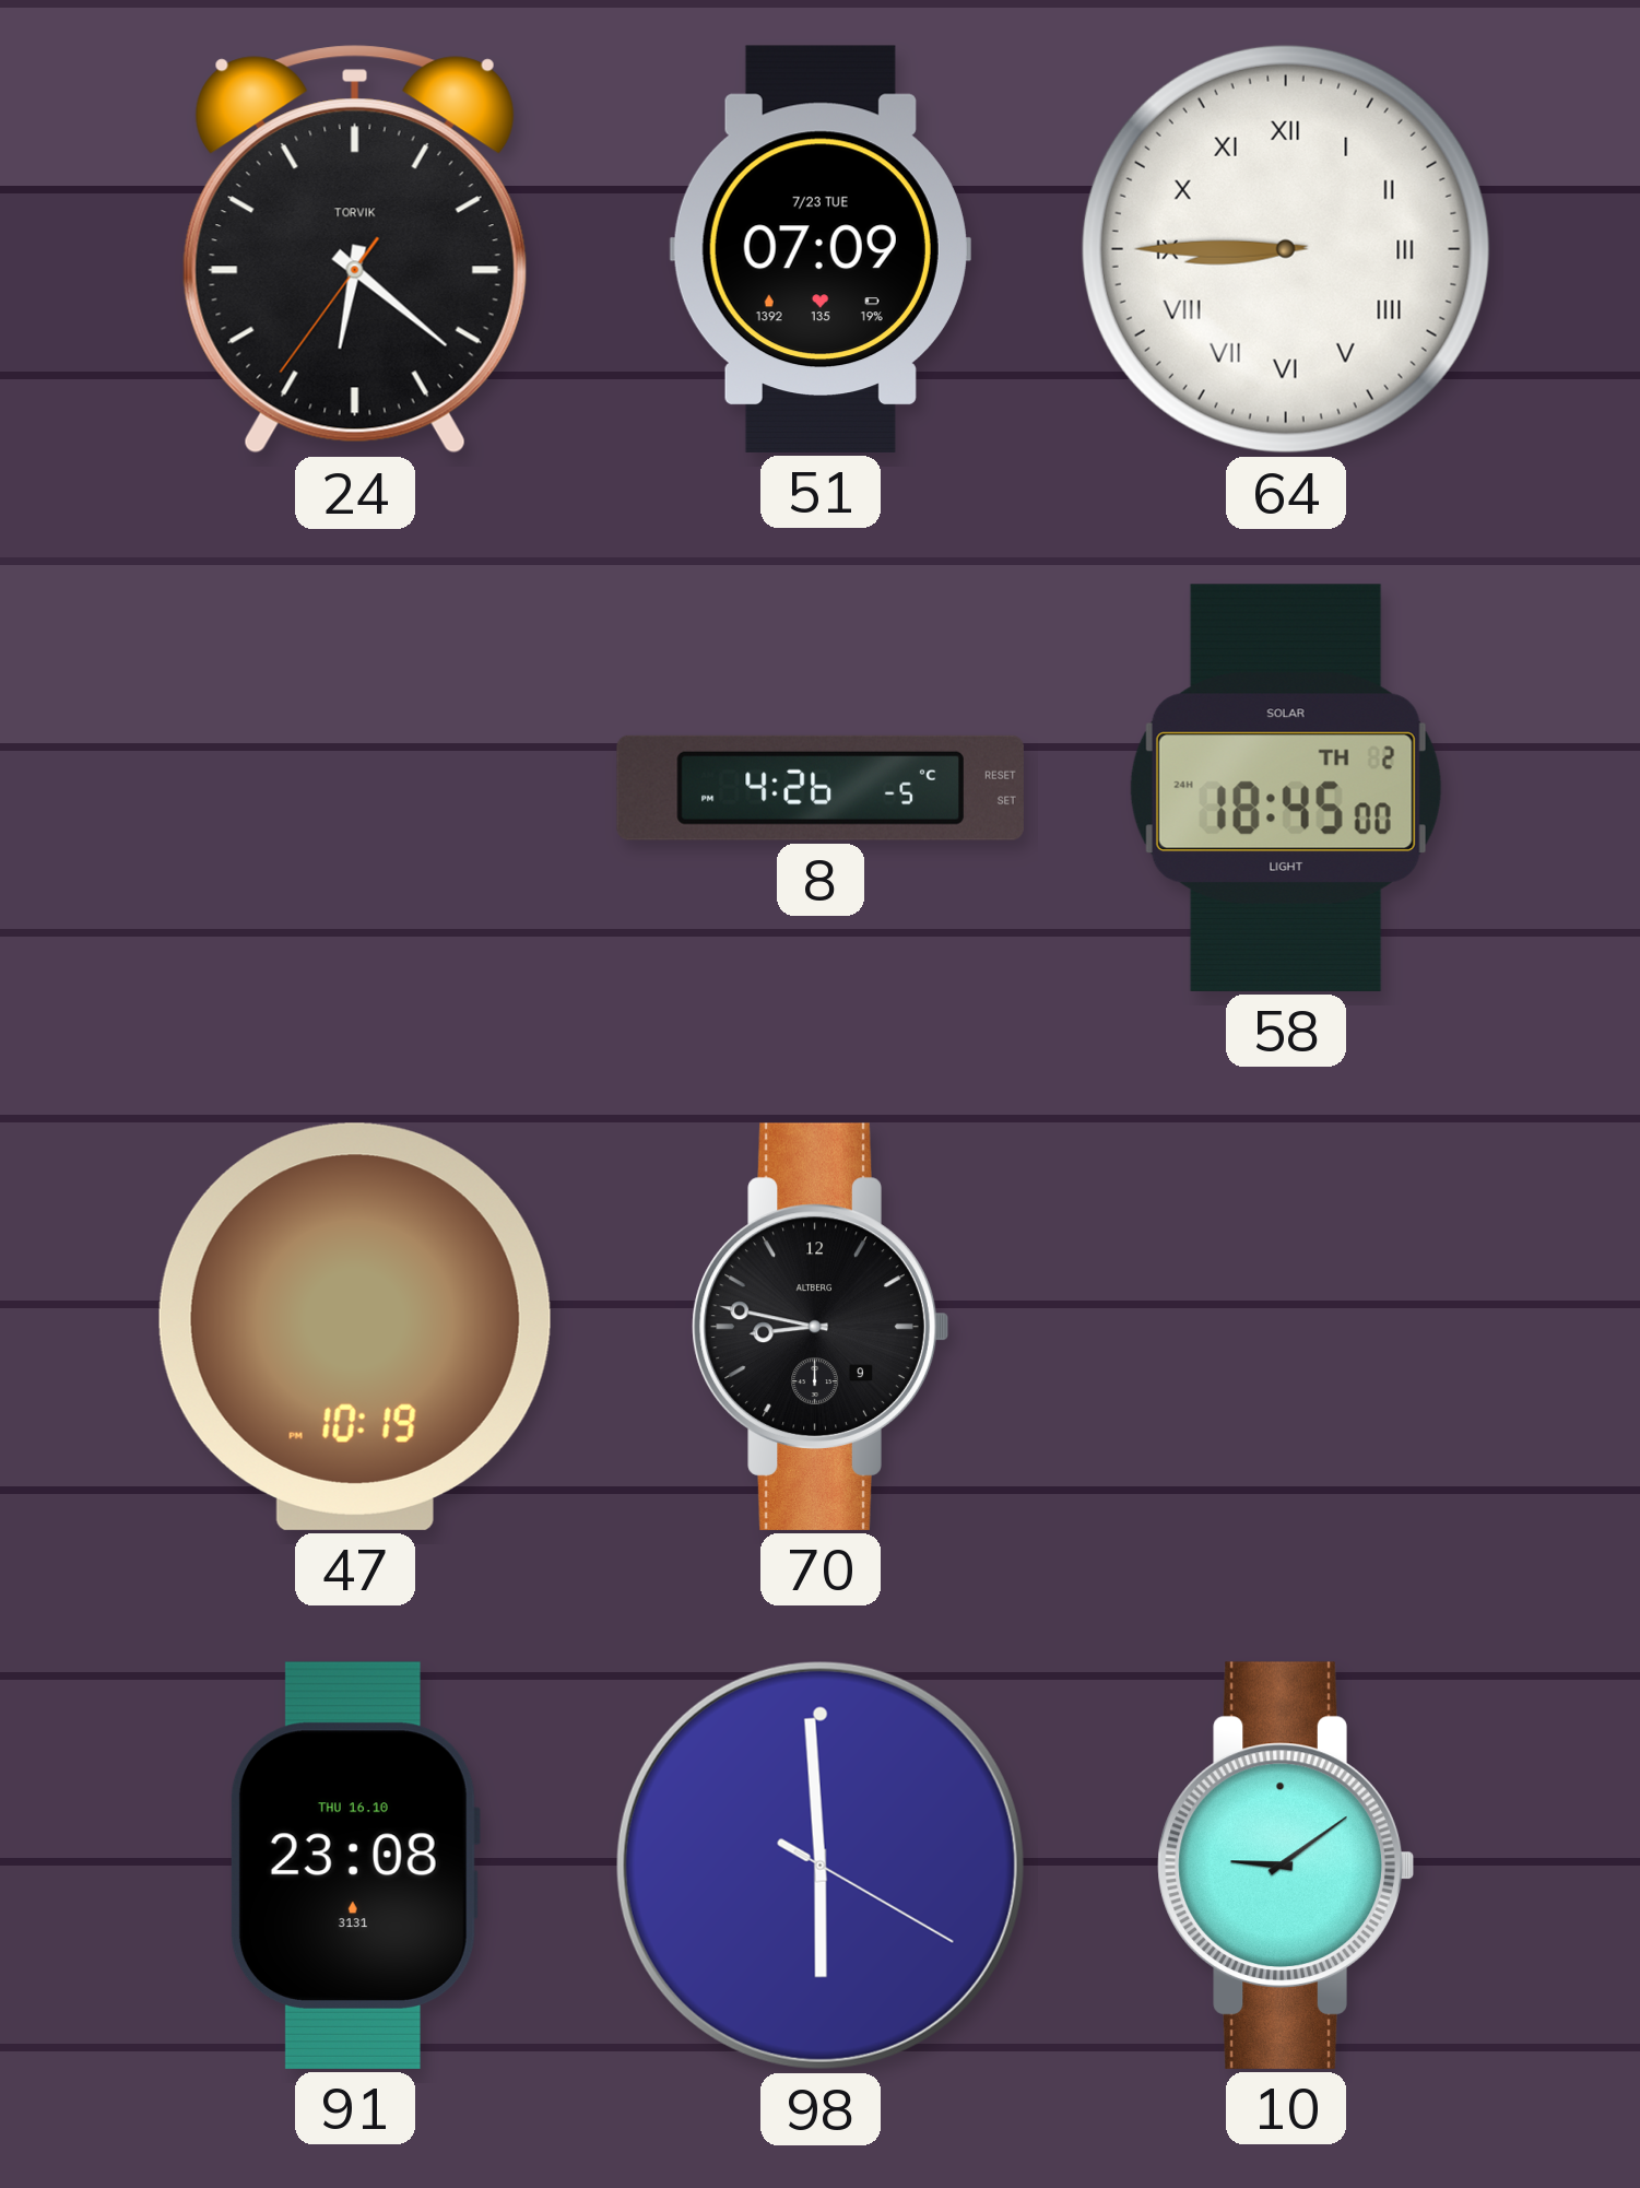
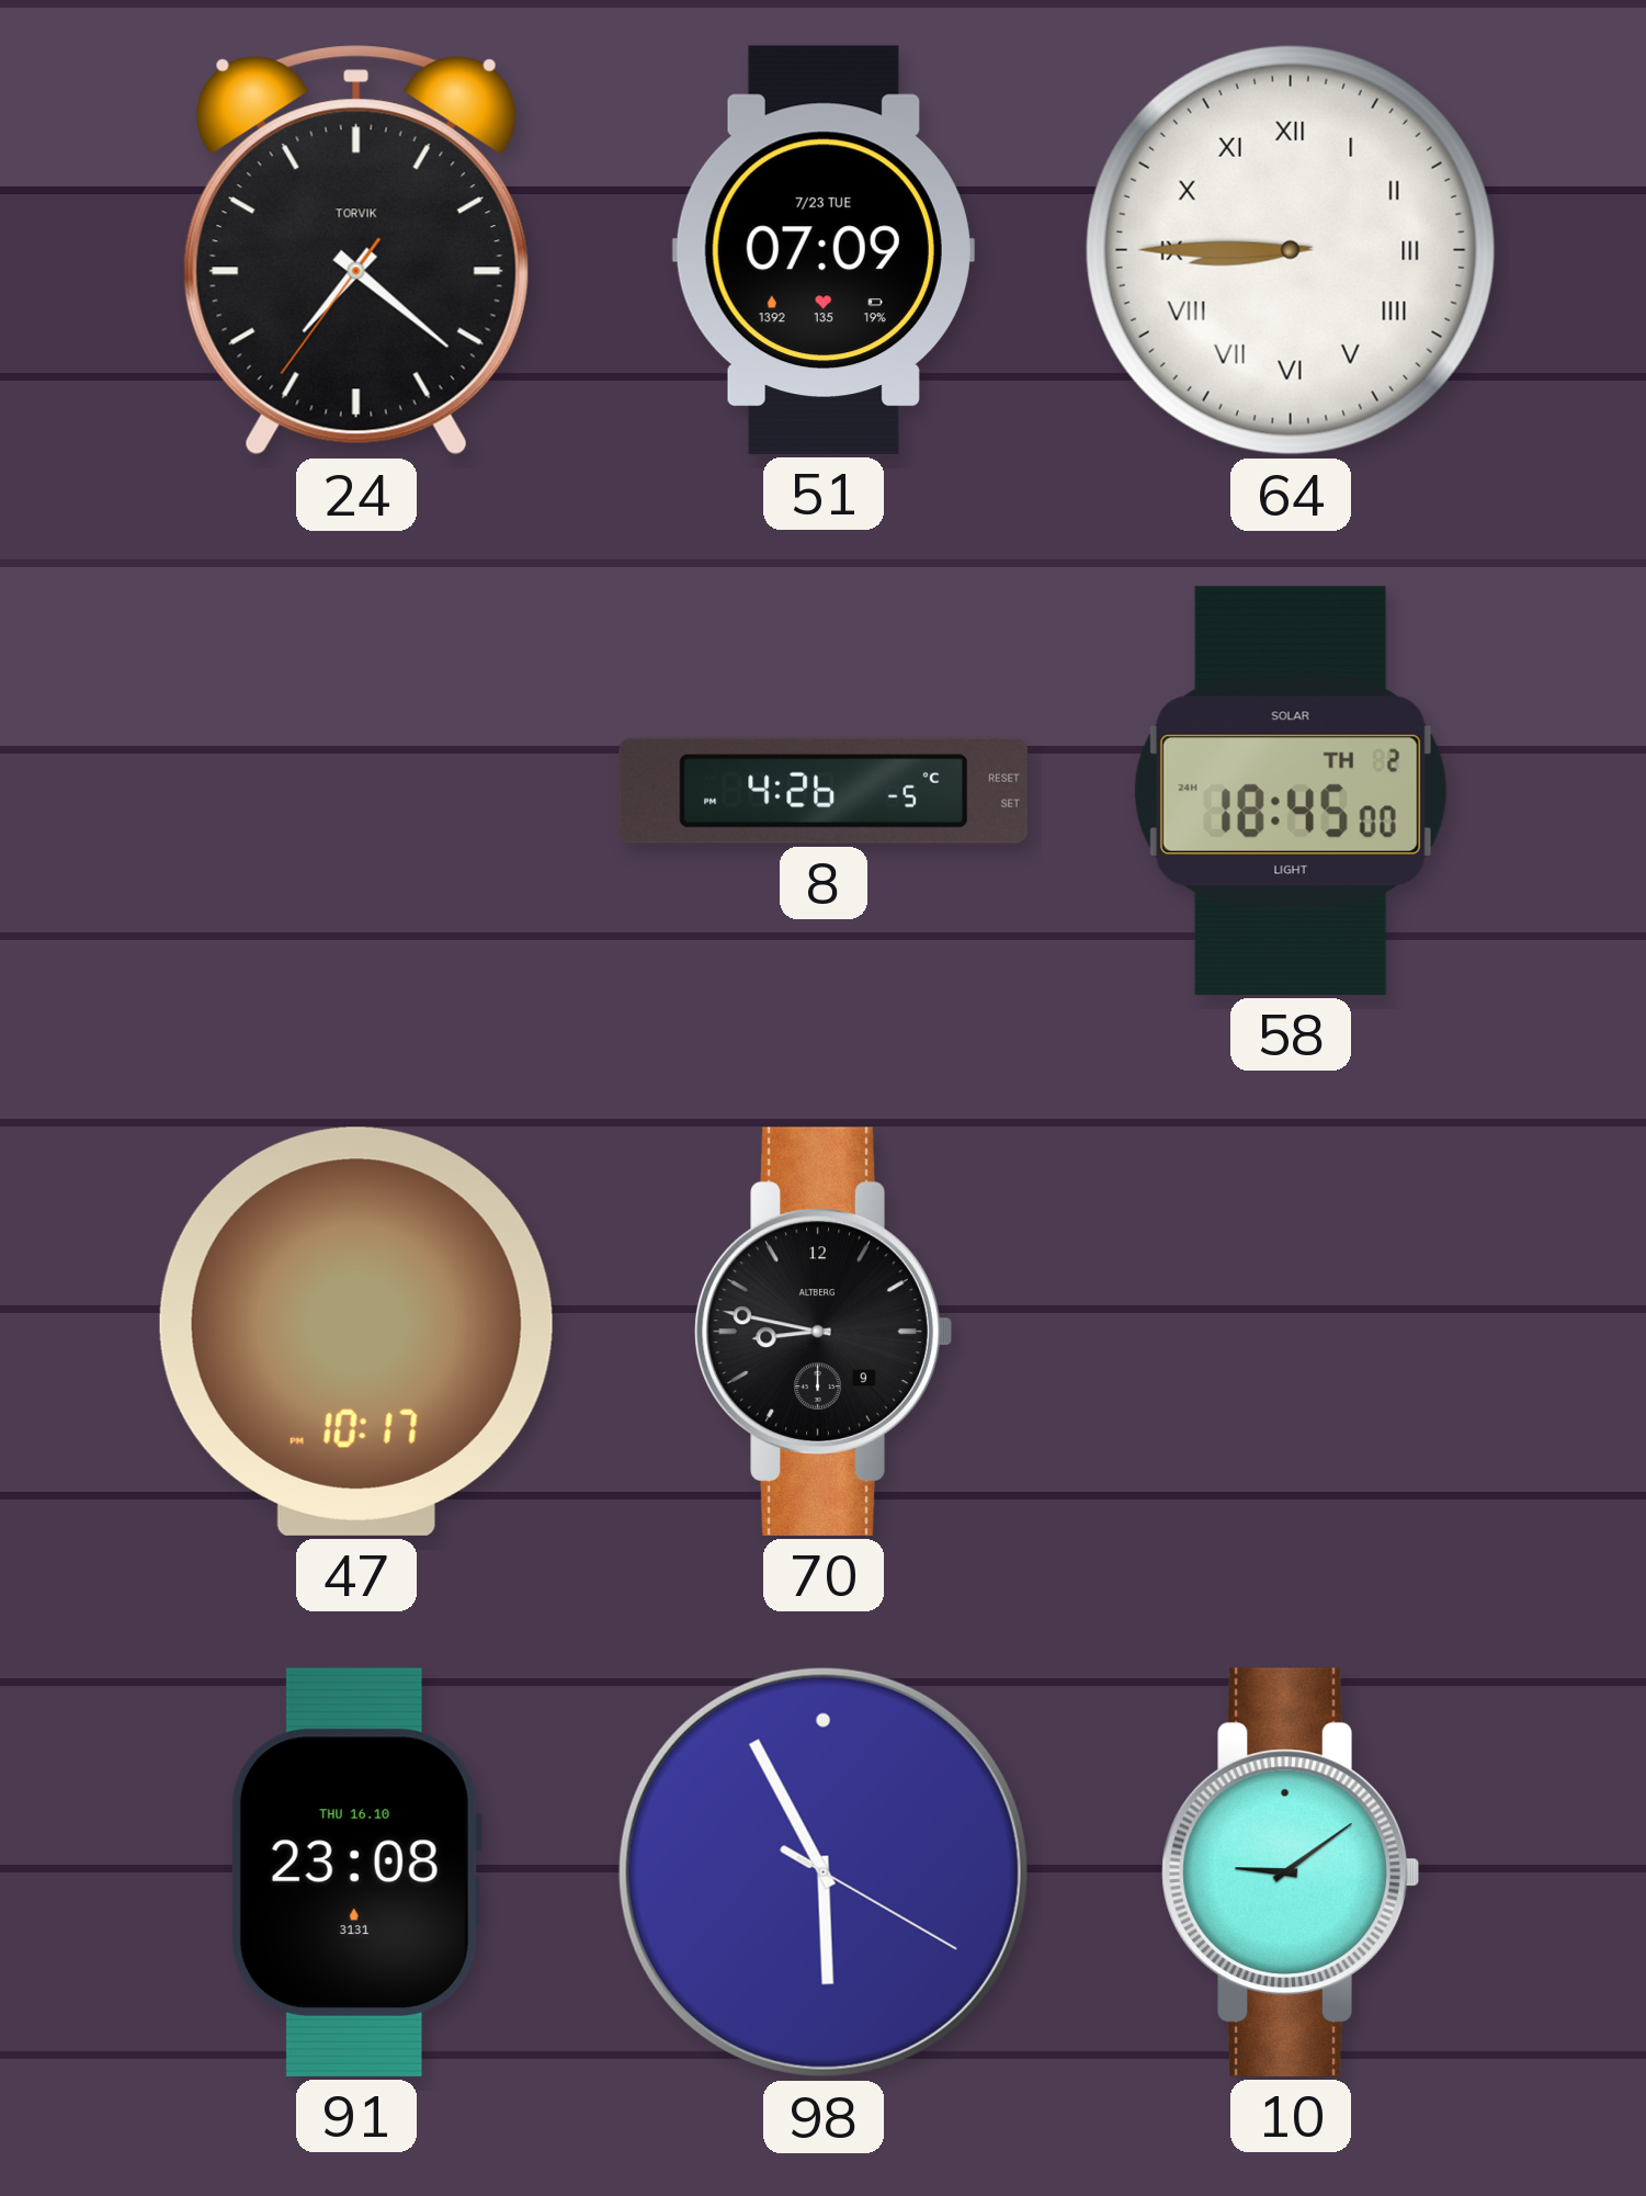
24: 6:21 -> 7:21
47: 10:19 -> 10:17
98: 5:59 -> 5:55
